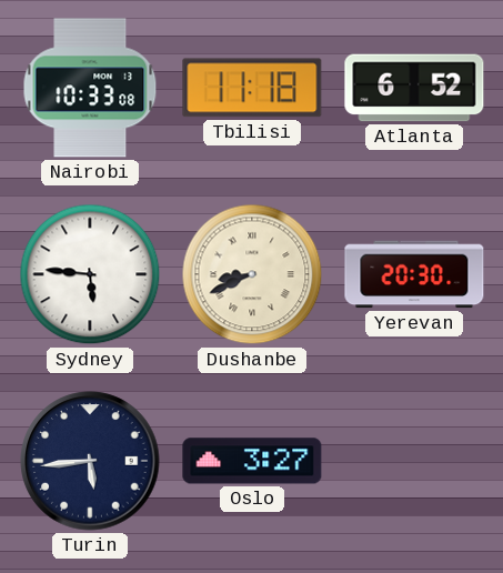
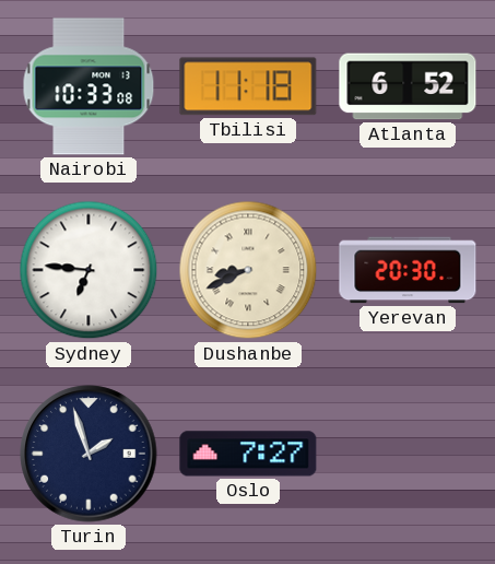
Sydney: 5:46 -> 6:46
Turin: 5:44 -> 1:57
Oslo: 3:27 -> 7:27
